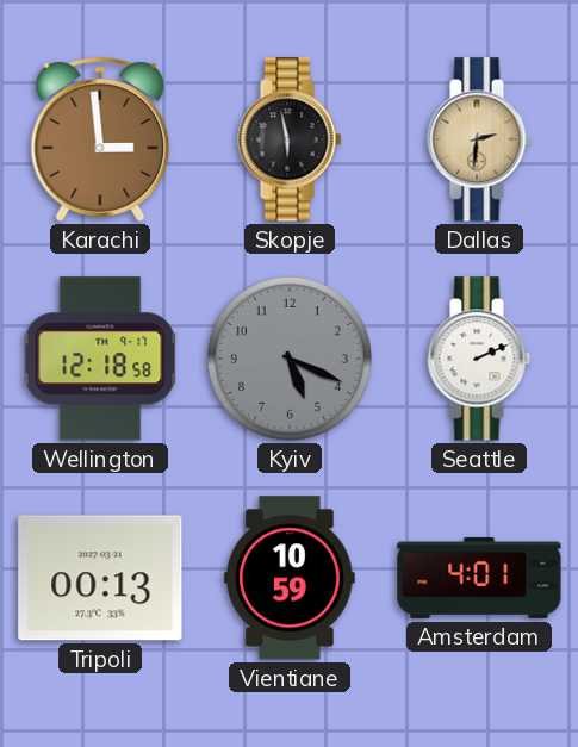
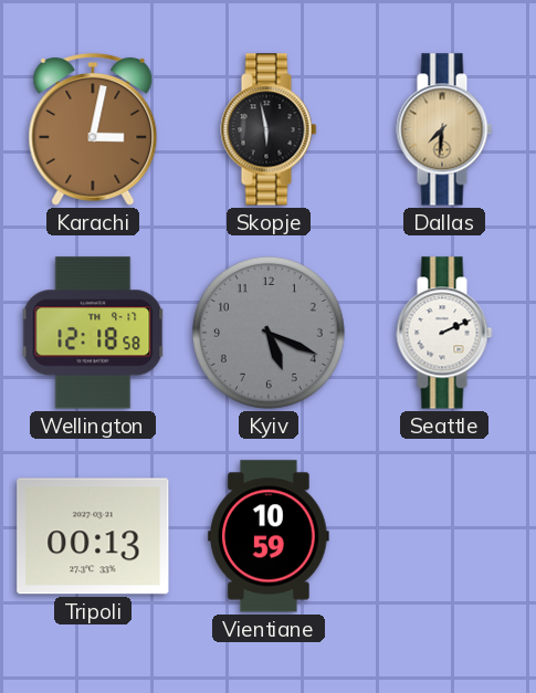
Karachi: 2:59 -> 3:02
Dallas: 2:31 -> 7:31
Amsterdam: 4:01 -> none
